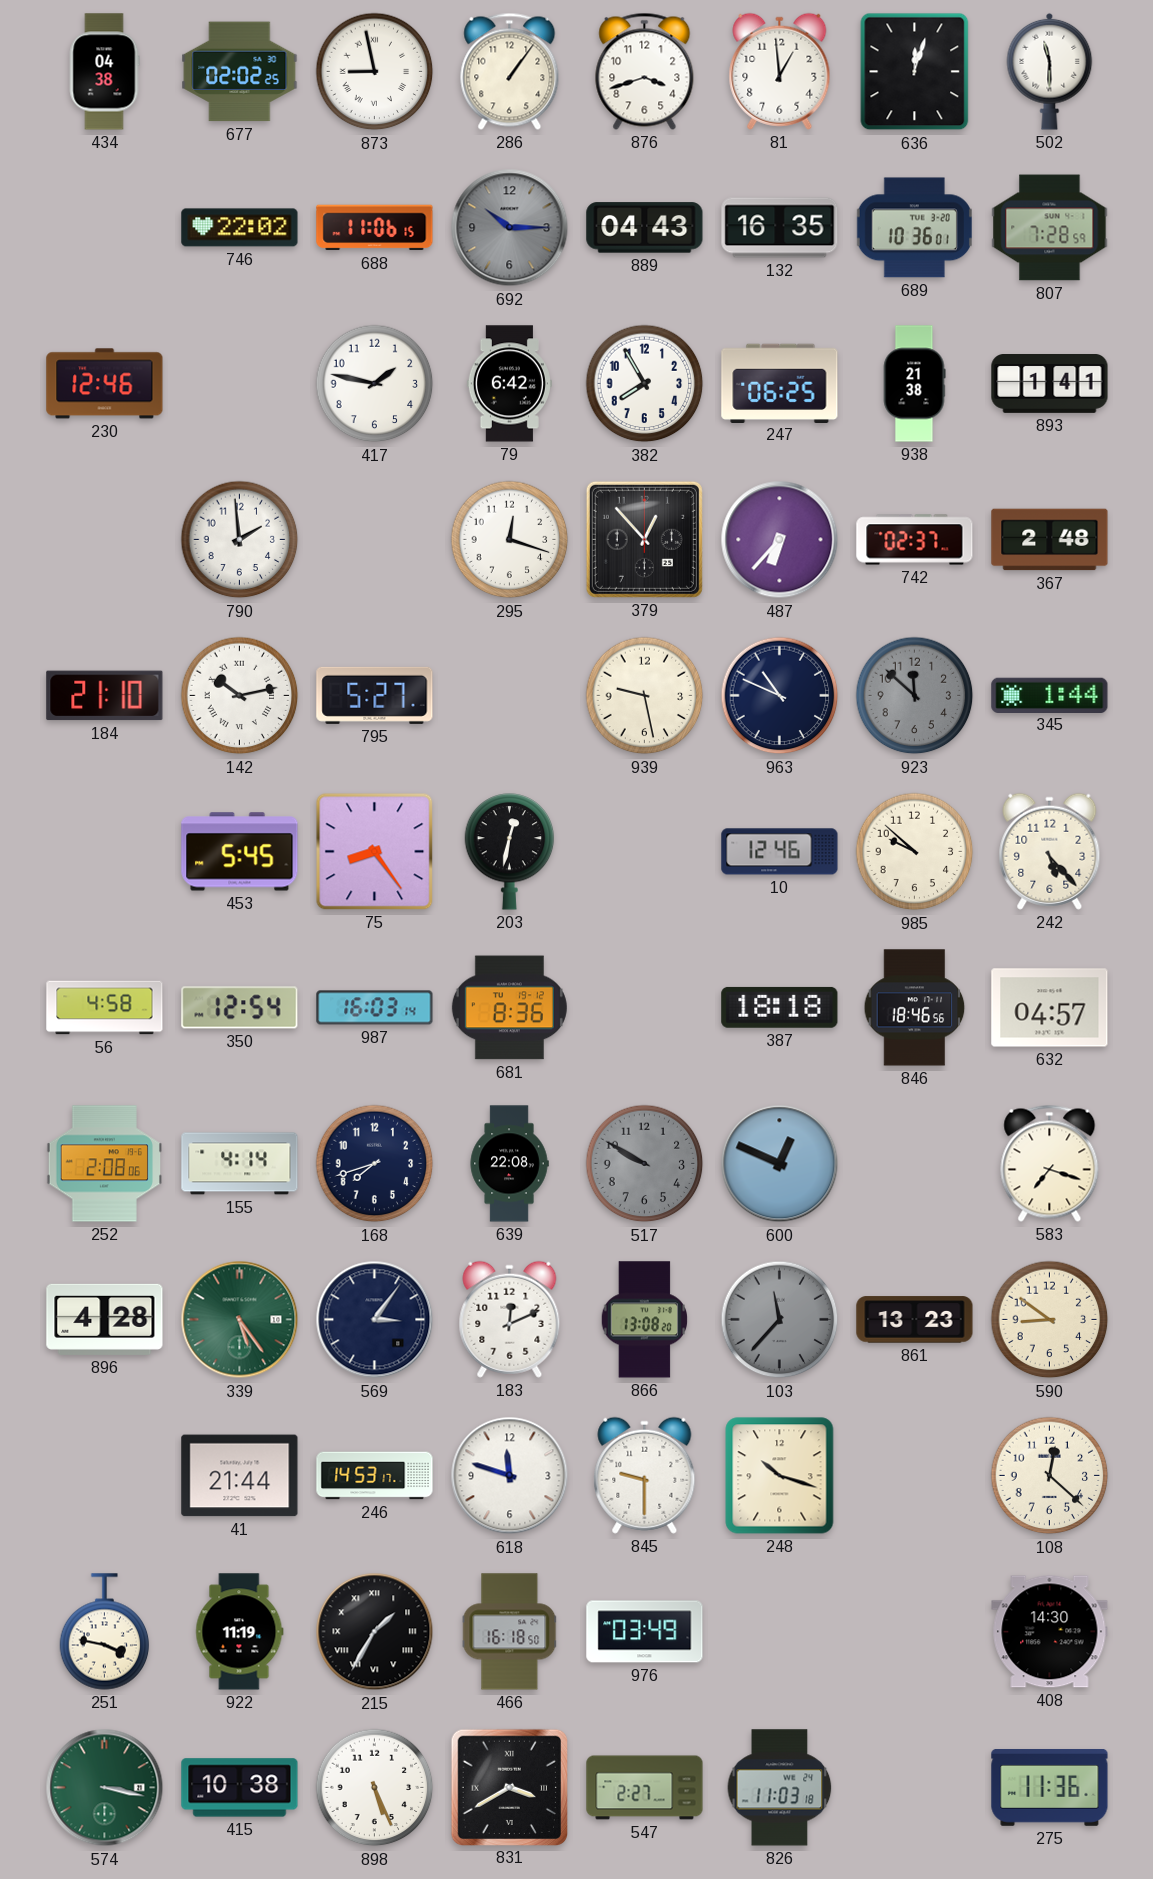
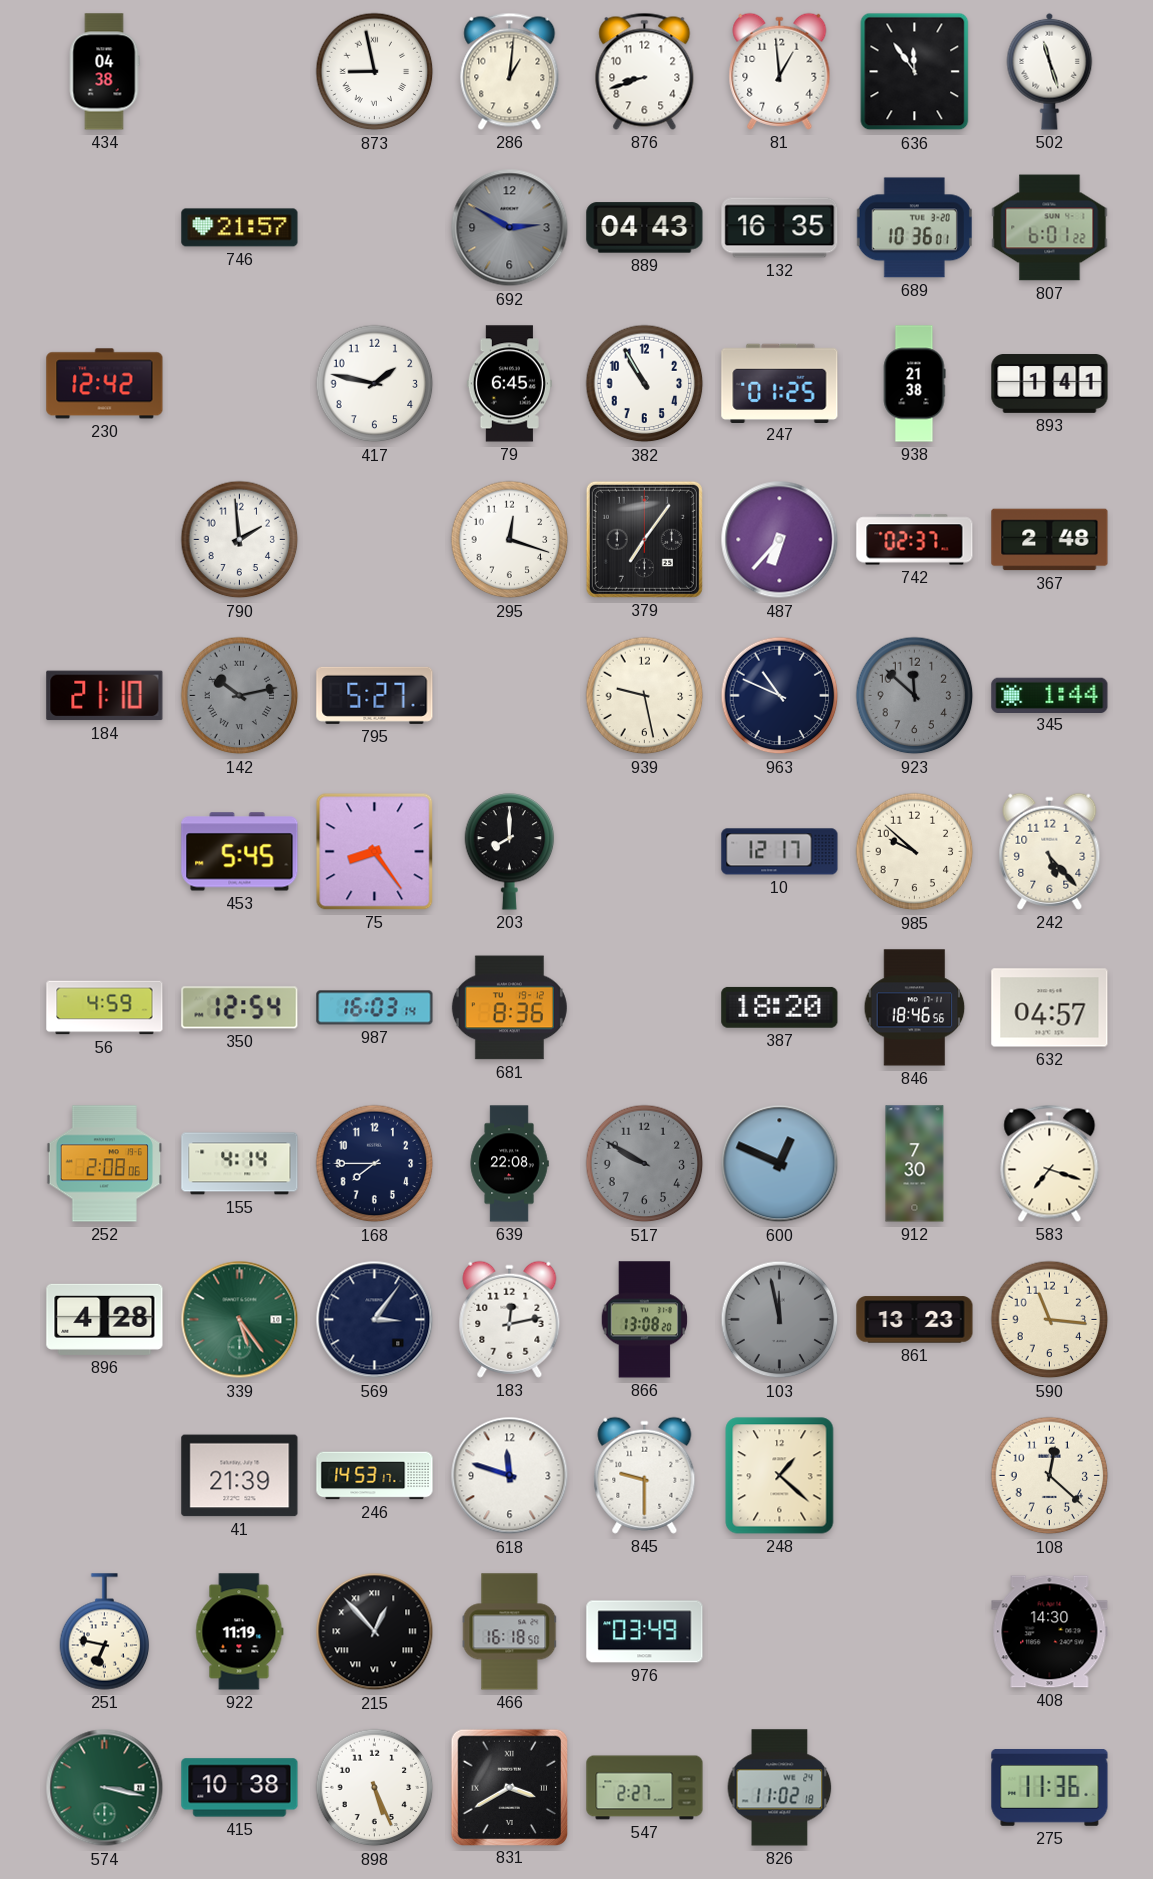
677: 02:02 -> none
286: 1:06 -> 1:01
876: 3:42 -> 8:42
636: 12:03 -> 11:54
502: 11:30 -> 11:27
746: 22:02 -> 21:57
688: 11:06 -> none
692: 10:15 -> 2:50
807: 7:28 -> 6:01
230: 12:46 -> 12:42
79: 6:42 -> 6:45
382: 7:55 -> 10:55
247: 06:25 -> 01:25
379: 12:53 -> 7:06
142 dial: white -> grey
203: 12:32 -> 8:00
10: 12:46 -> 12:17
56: 4:58 -> 4:59
387: 18:18 -> 18:20
168: 7:42 -> 7:45
912: none -> 7:30
183: 12:11 -> 12:13
103: 11:37 -> 11:58
590: 8:51 -> 11:16
41: 21:44 -> 21:39
248: 10:18 -> 1:22
251: 3:47 -> 6:47
215: 1:35 -> 12:53
826: 11:03 -> 11:02
